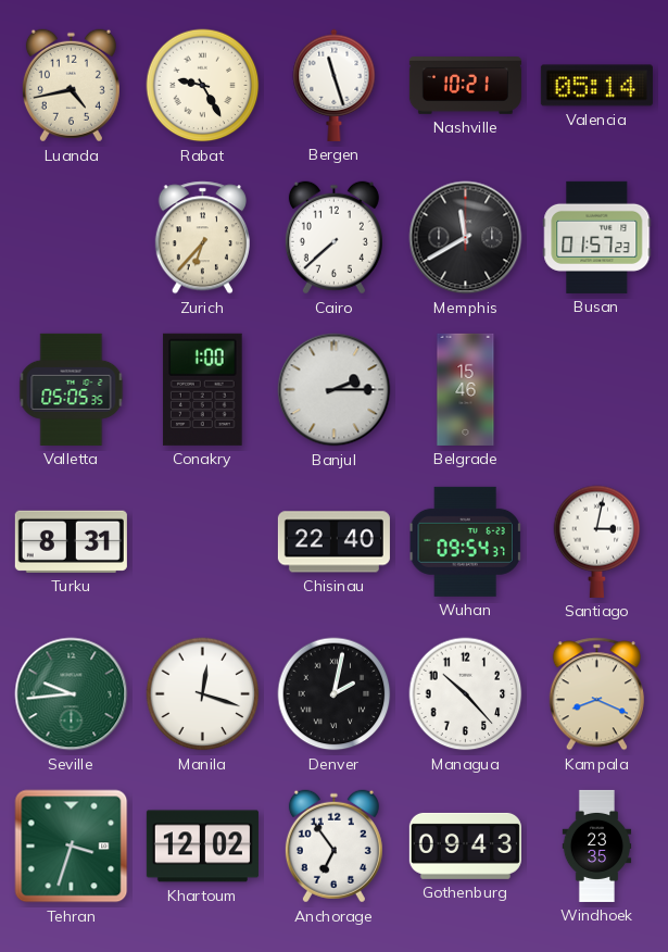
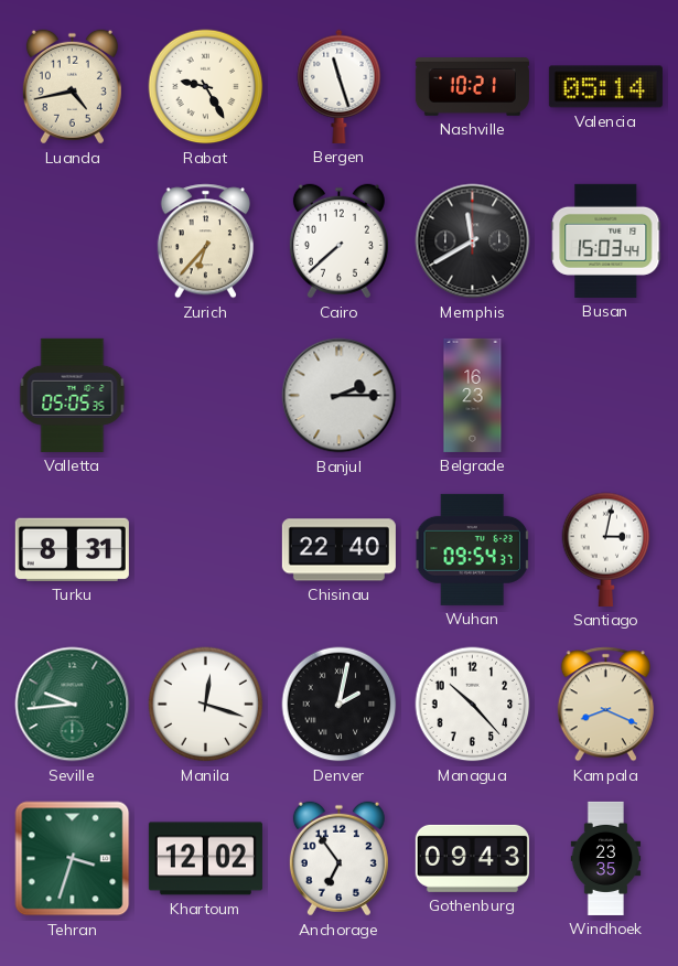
Busan: 01:57 -> 15:03
Conakry: 1:00 -> none
Belgrade: 15:46 -> 16:23
